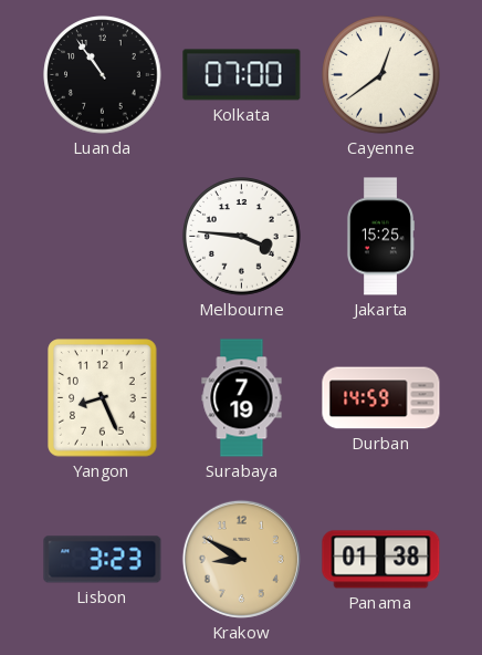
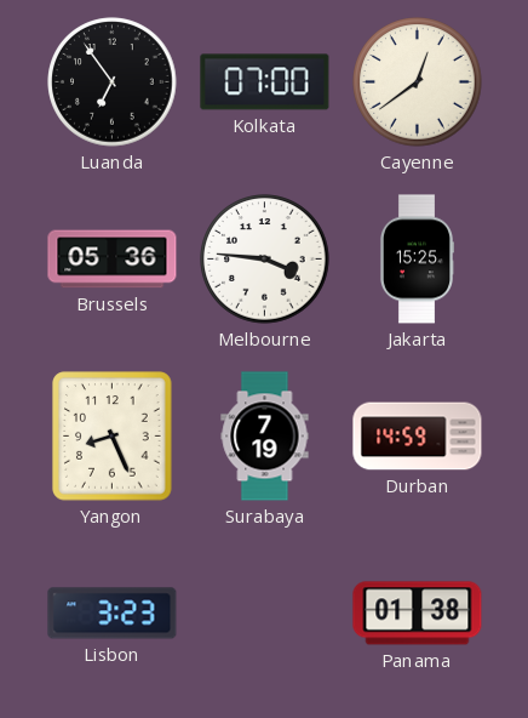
Luanda: 10:54 -> 6:54
Brussels: none -> 05:36
Krakow: 8:50 -> none
